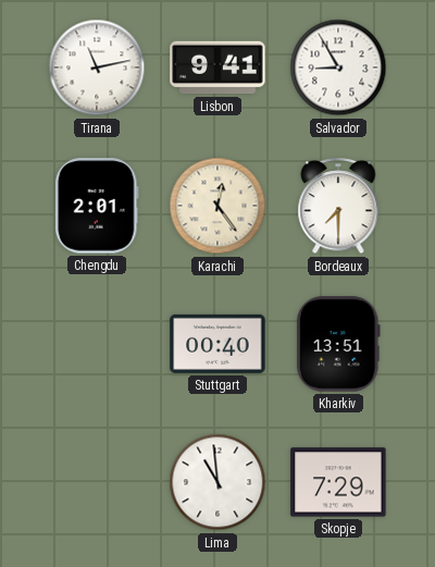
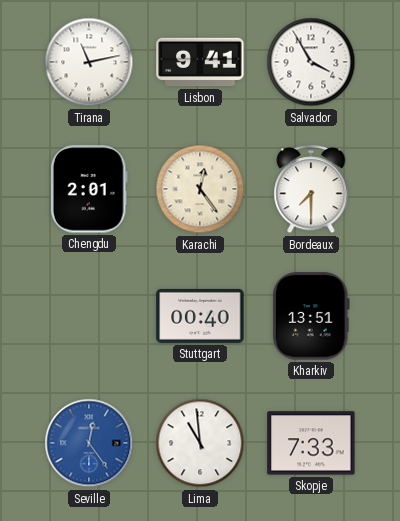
Salvador: 8:55 -> 3:55
Seville: none -> 12:24
Skopje: 7:29 -> 7:33
